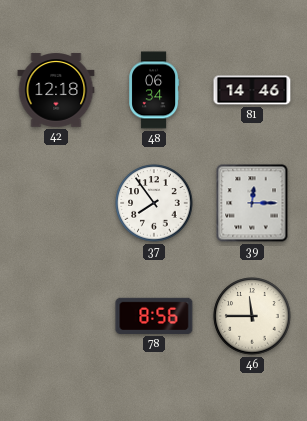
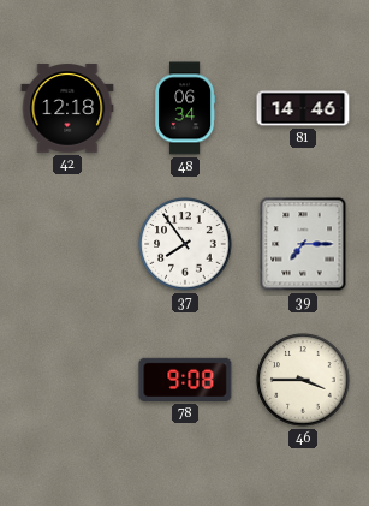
39: 12:15 -> 7:15
78: 8:56 -> 9:08
46: 11:45 -> 3:45
